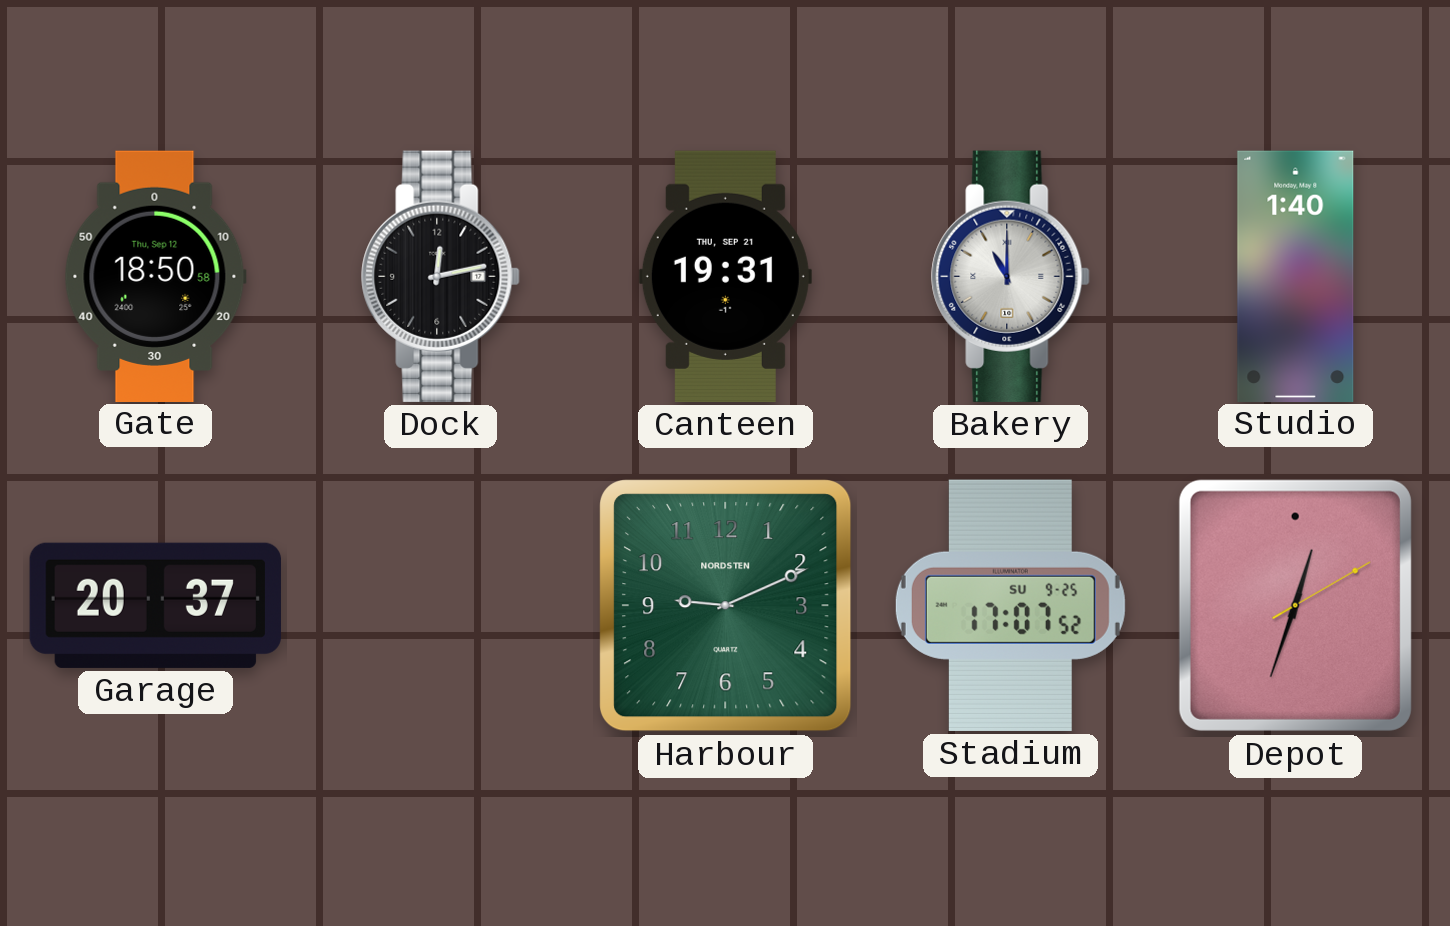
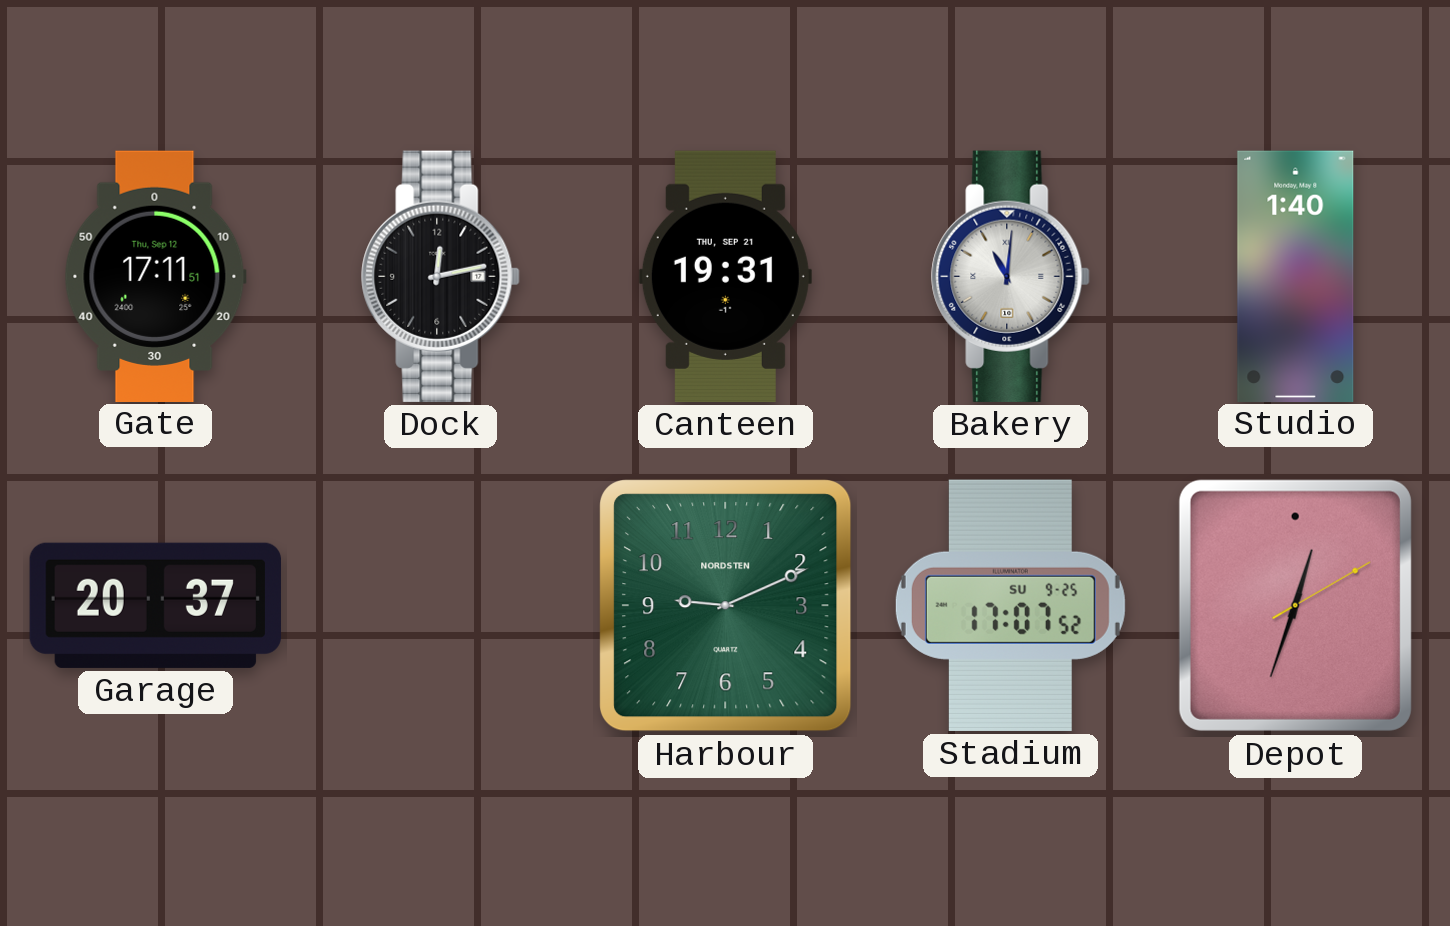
Gate: 18:50 -> 17:11
Bakery: 11:00 -> 11:01
